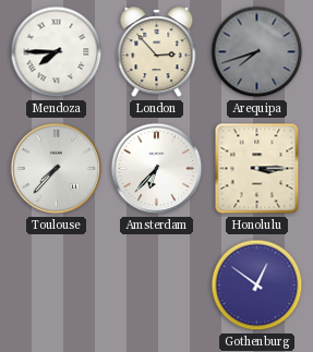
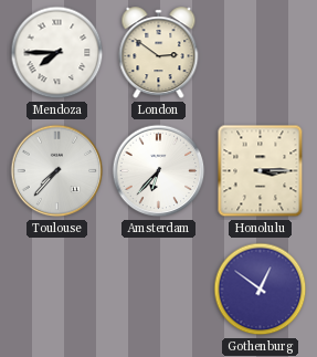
London: 2:53 -> 2:51
Arequipa: 7:42 -> none
